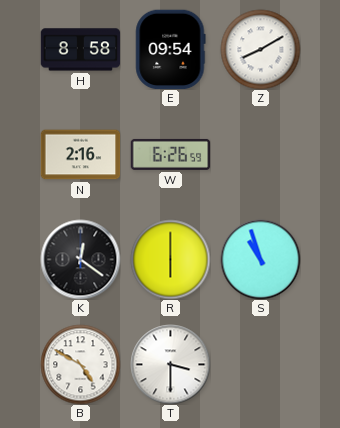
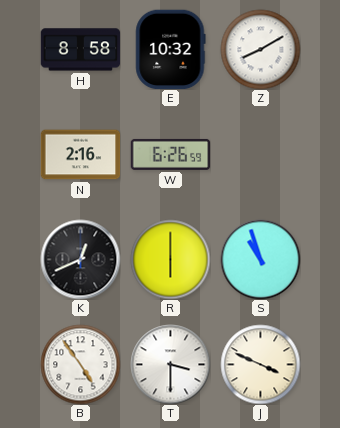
E: 09:54 -> 10:32
K: 12:21 -> 12:41
B: 4:50 -> 4:54
J: none -> 3:49
